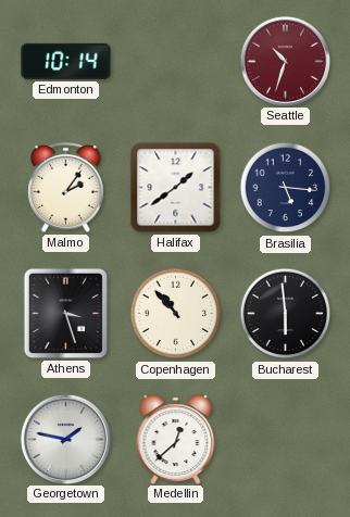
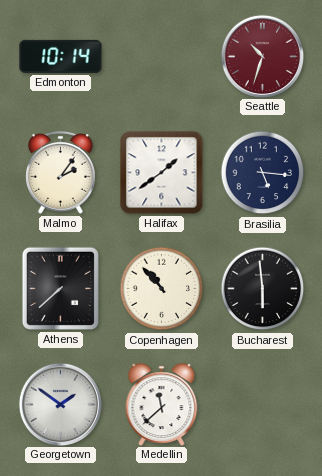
Athens: 3:27 -> 7:38
Georgetown: 1:47 -> 1:51
Medellin: 12:38 -> 11:38
